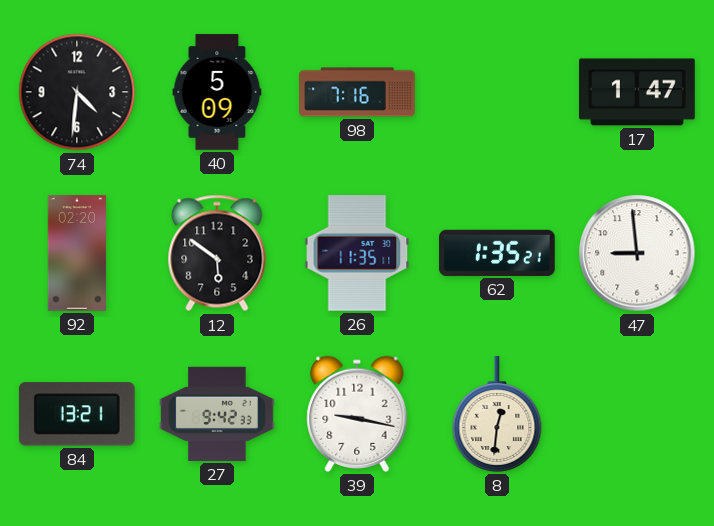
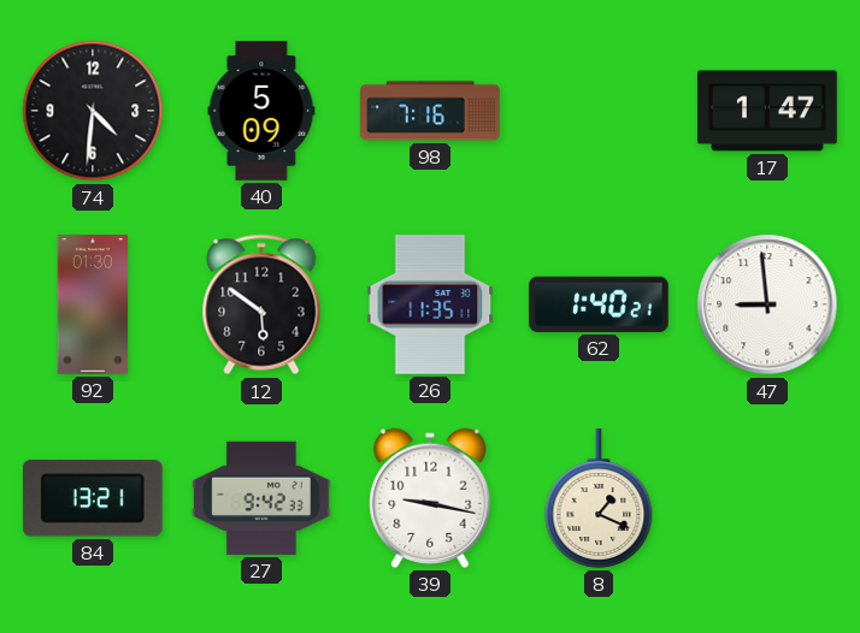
92: 02:20 -> 01:30
62: 1:35 -> 1:40
8: 12:31 -> 1:19
